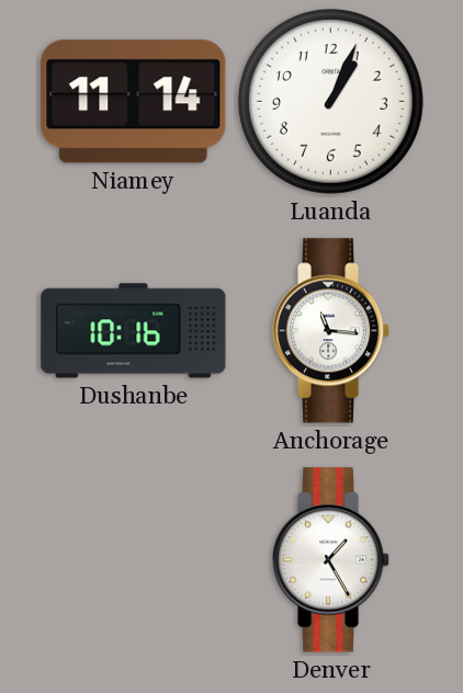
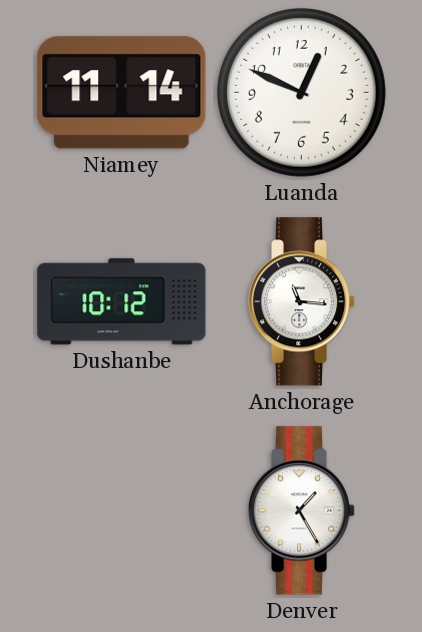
Luanda: 1:04 -> 12:49
Dushanbe: 10:16 -> 10:12
